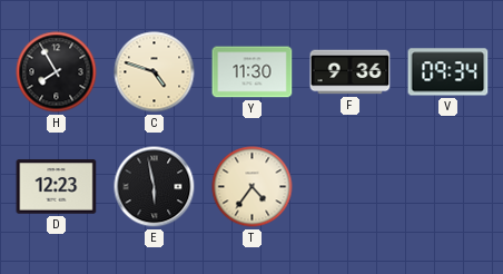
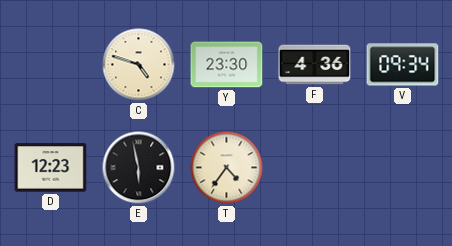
H: 7:55 -> none
Y: 11:30 -> 23:30
F: 9:36 -> 4:36
